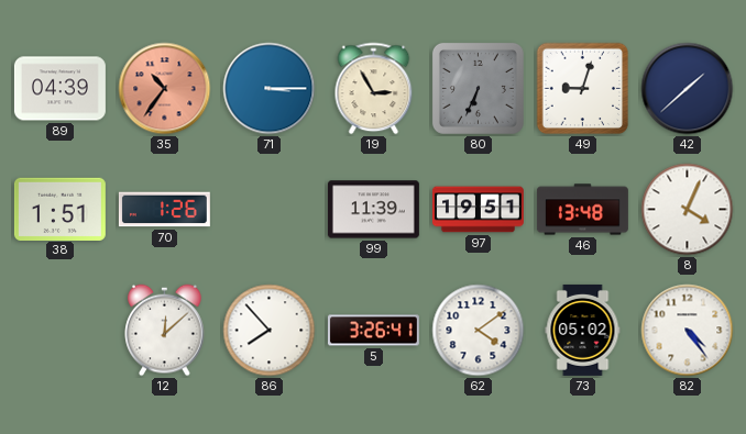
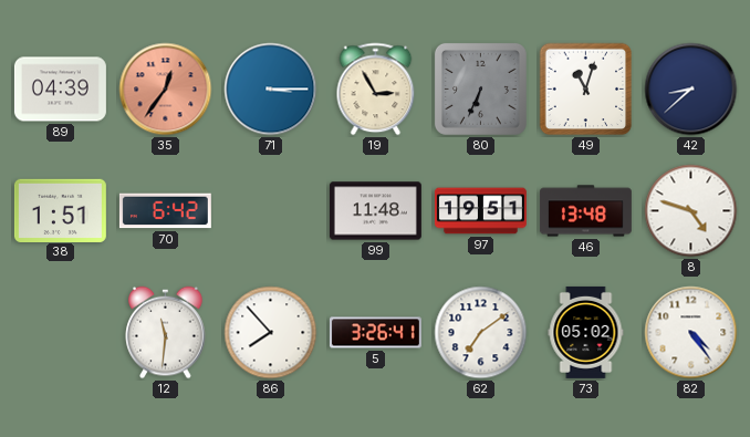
35: 10:36 -> 12:36
49: 9:03 -> 11:03
42: 1:38 -> 8:38
70: 1:26 -> 6:42
99: 11:39 -> 11:48
8: 4:04 -> 4:48
12: 12:08 -> 11:31
62: 4:09 -> 7:09
